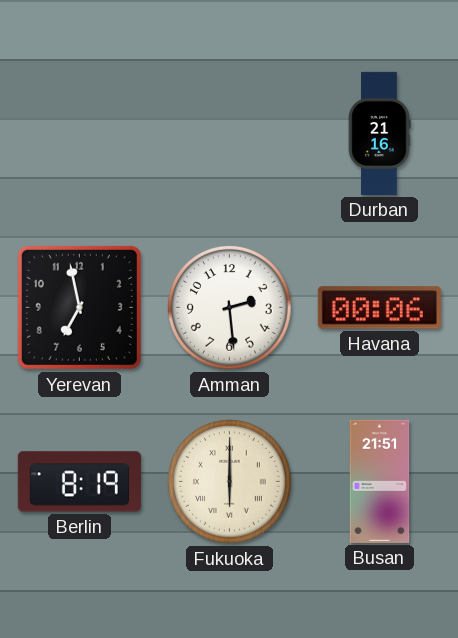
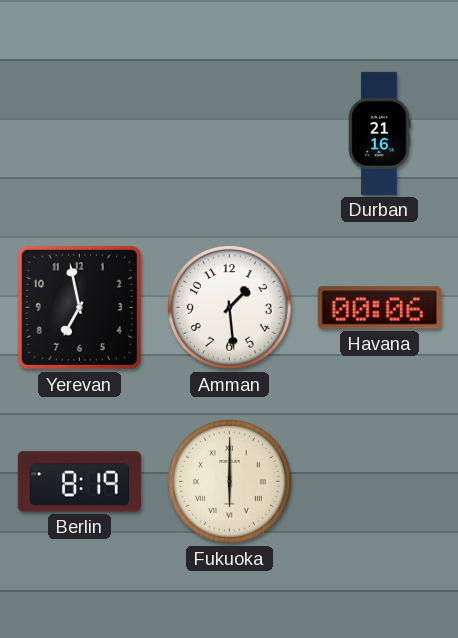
Amman: 2:29 -> 1:29
Busan: 21:51 -> none
